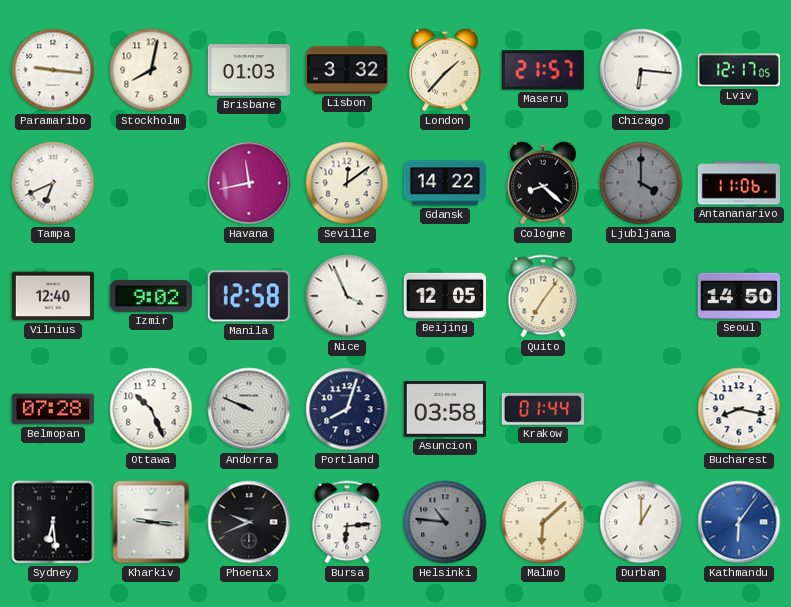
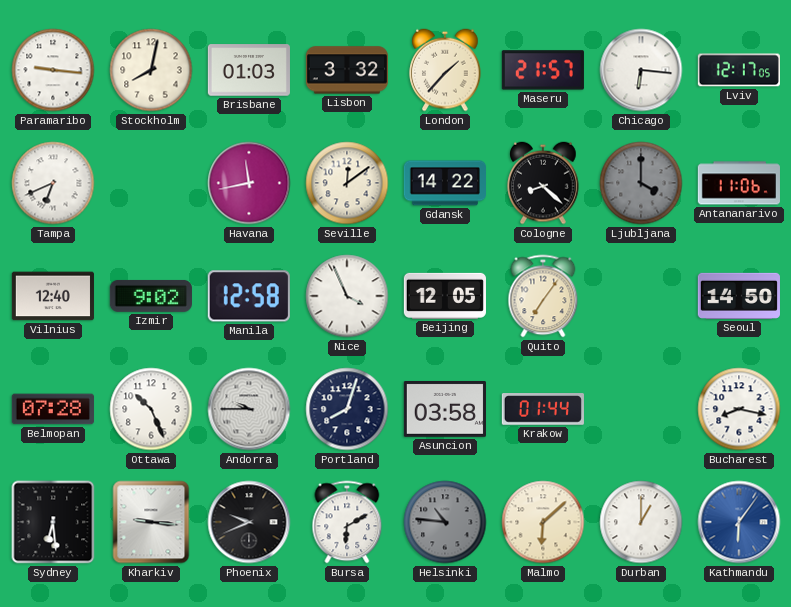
Andorra: 9:49 -> 9:45
Bursa: 6:14 -> 6:10
